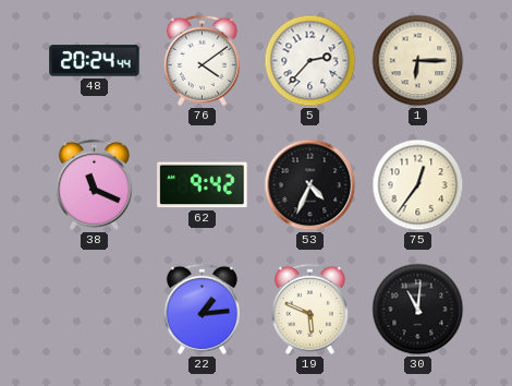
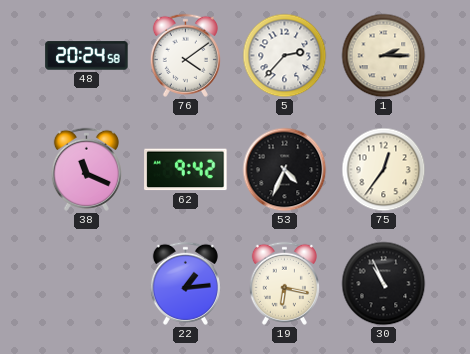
48: 20:24:44 -> 20:24:58
1: 6:15 -> 2:15
19: 5:49 -> 6:17
30: 11:01 -> 10:56
